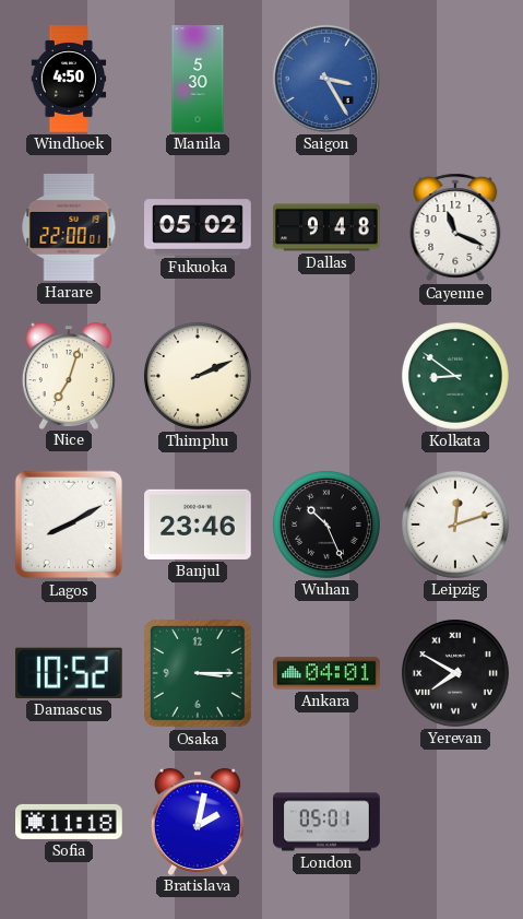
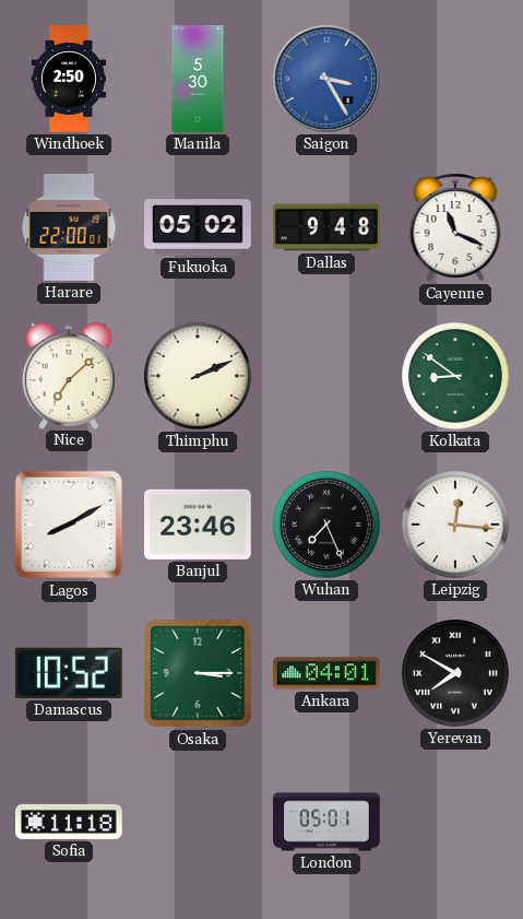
Windhoek: 4:50 -> 2:50
Nice: 7:03 -> 7:08
Wuhan: 10:26 -> 7:26
Leipzig: 12:12 -> 12:16
Bratislava: 2:02 -> none
